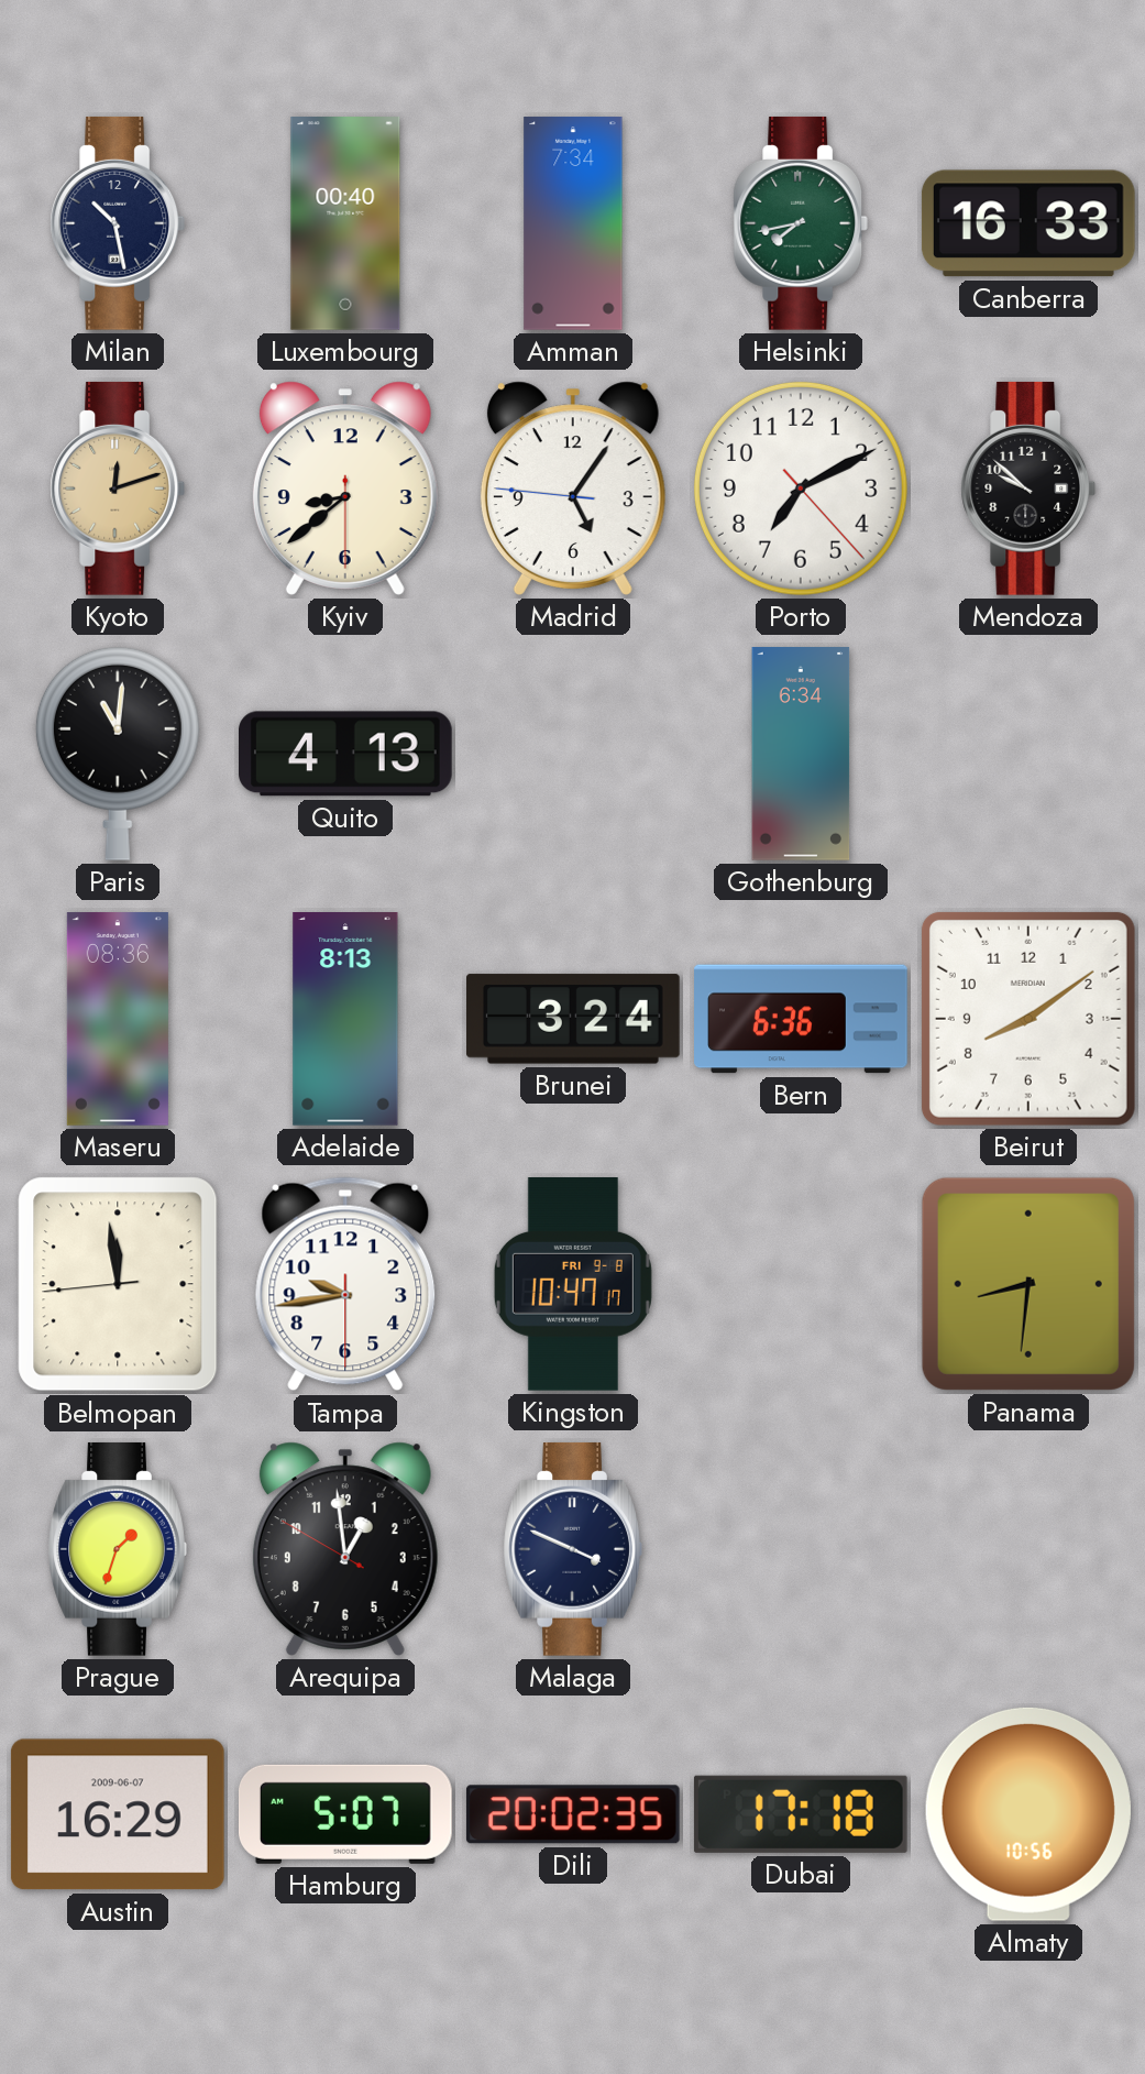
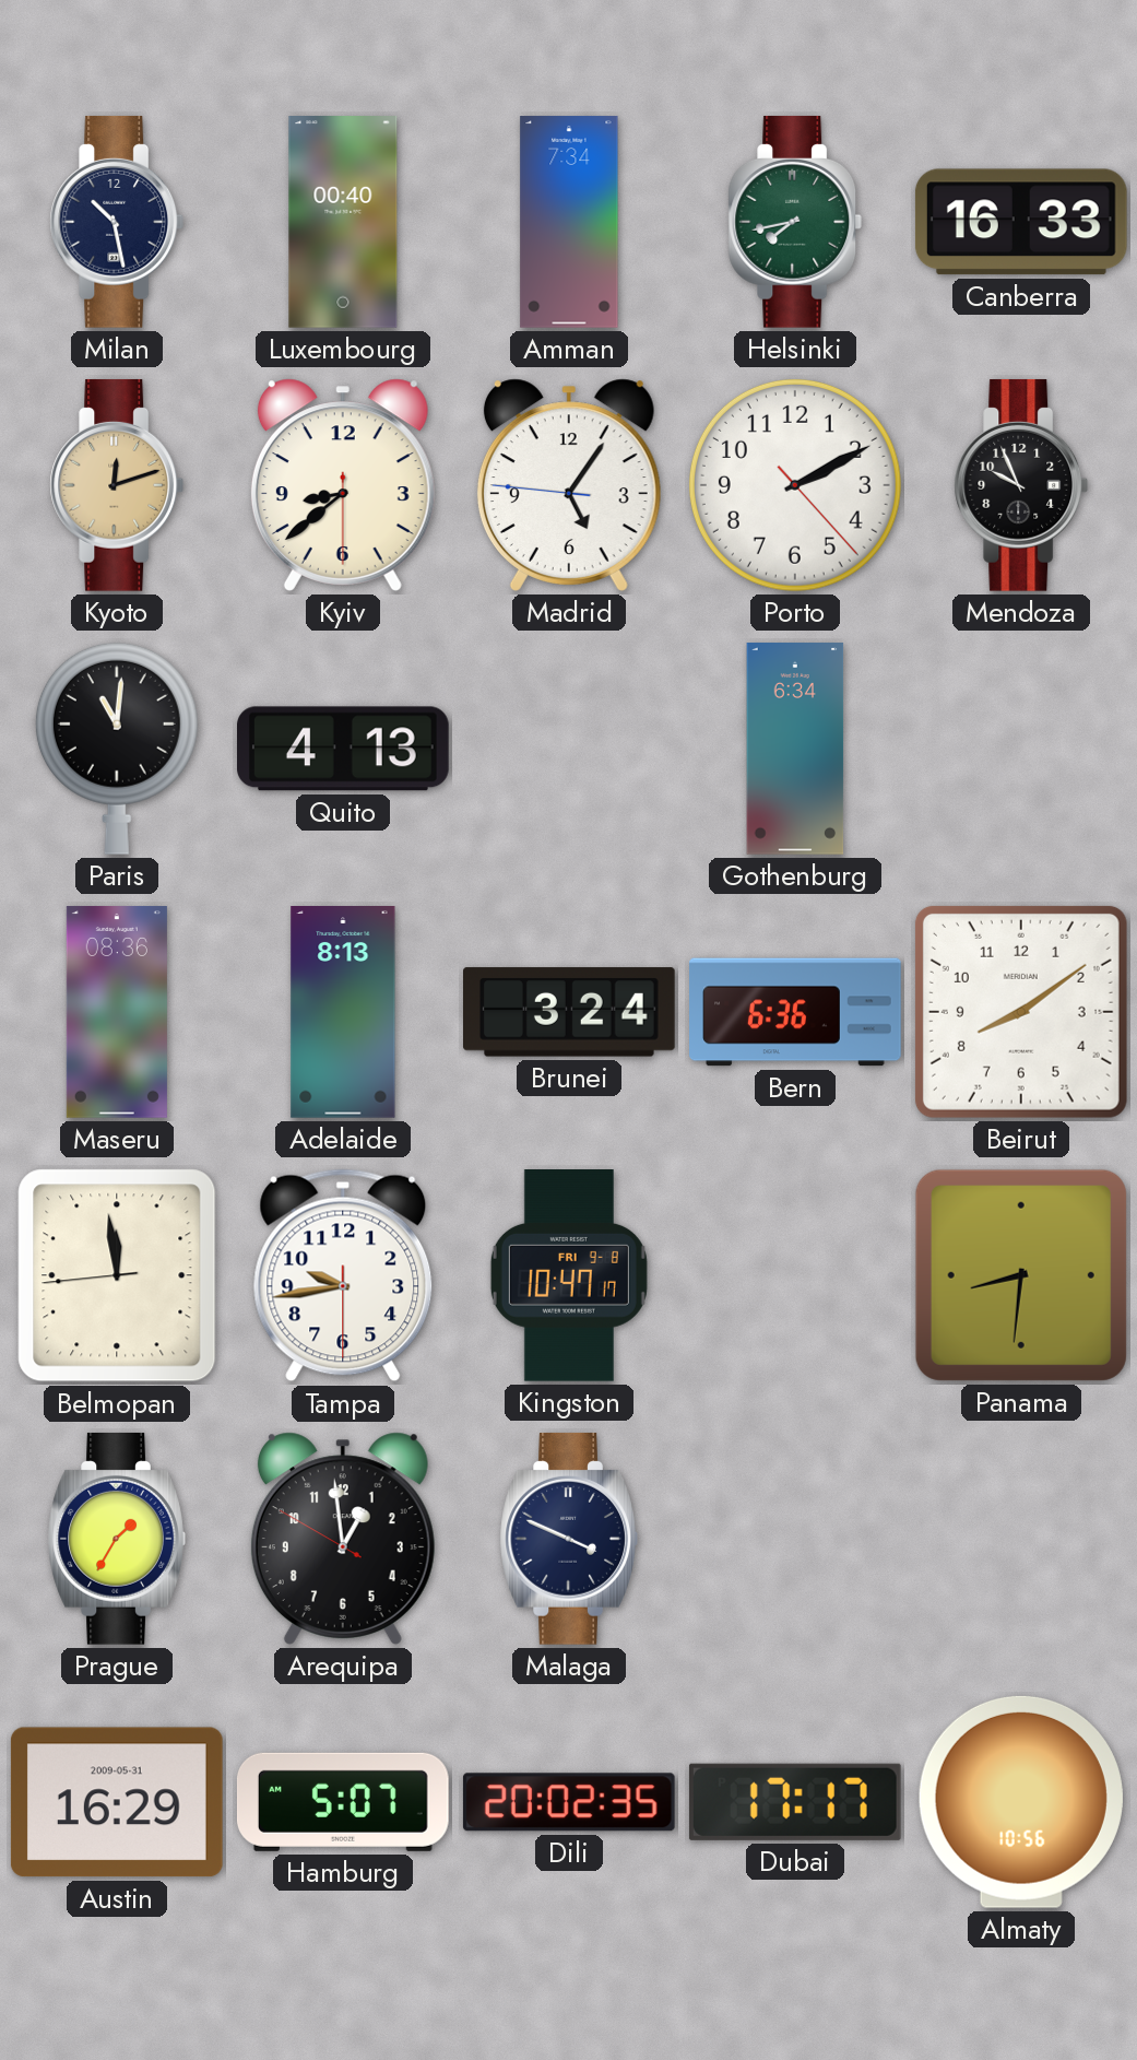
Porto: 7:10 -> 2:10
Mendoza: 9:52 -> 9:56
Prague: 1:33 -> 1:35
Austin date: 2009-06-07 -> 2009-05-31
Dubai: 17:18 -> 17:17
